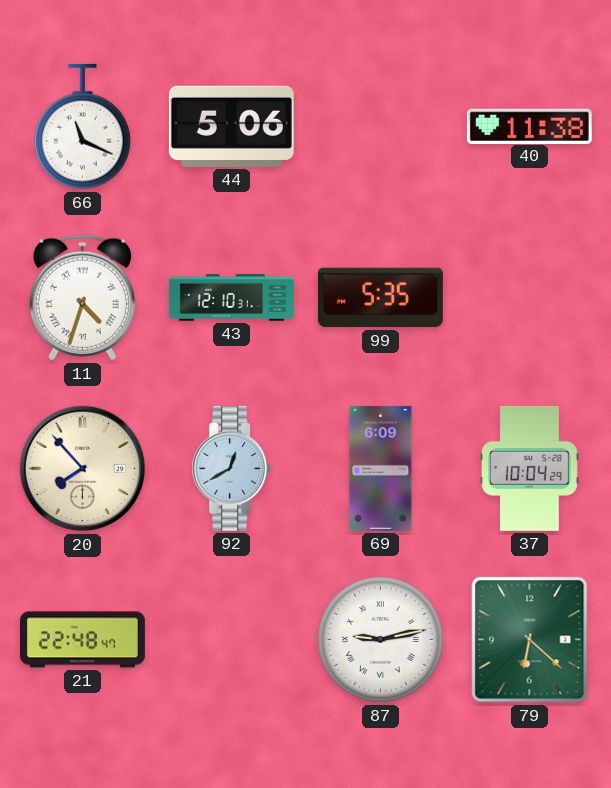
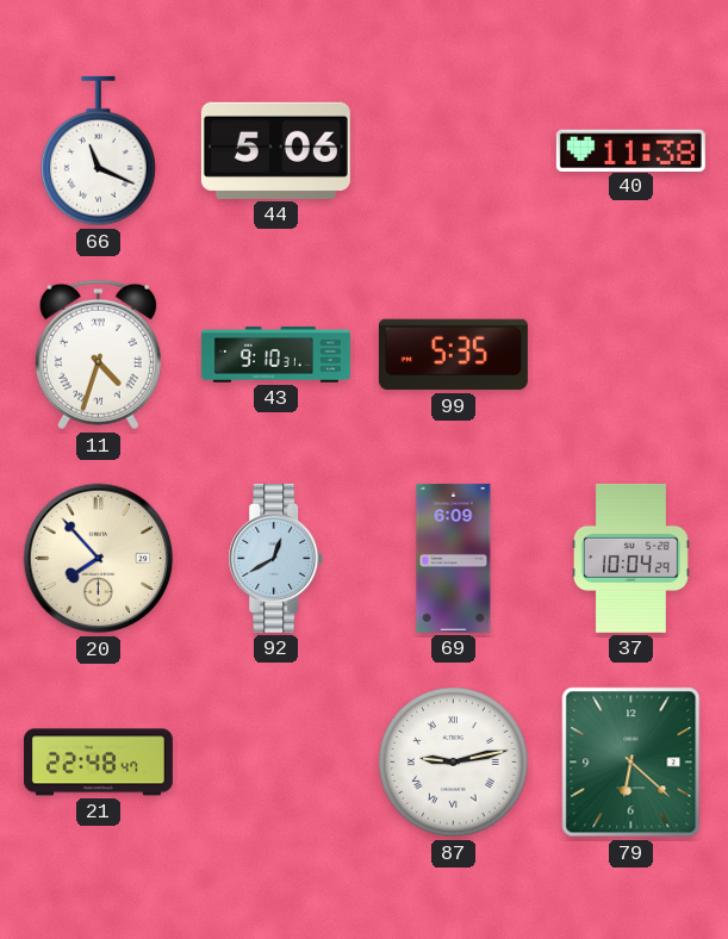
43: 12:10 -> 9:10
